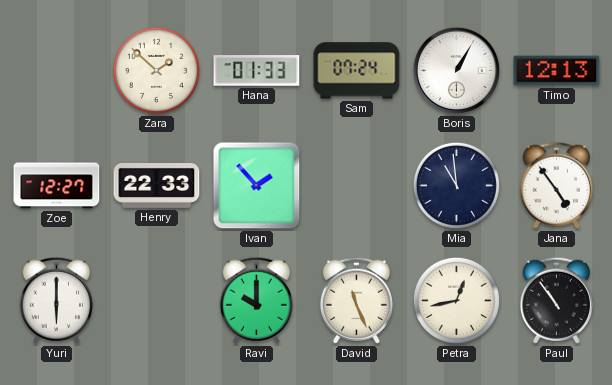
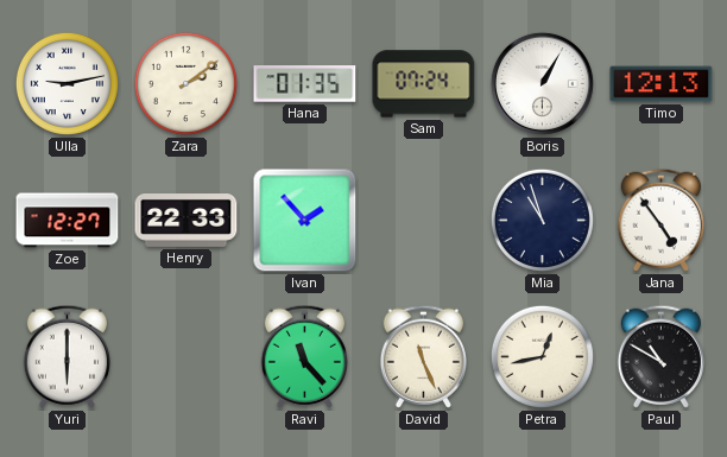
Ulla: none -> 9:13
Zara: 1:52 -> 2:09
Hana: 01:33 -> 01:35
Mia: 10:59 -> 10:57
Ravi: 10:00 -> 11:23
Paul: 10:54 -> 10:50
